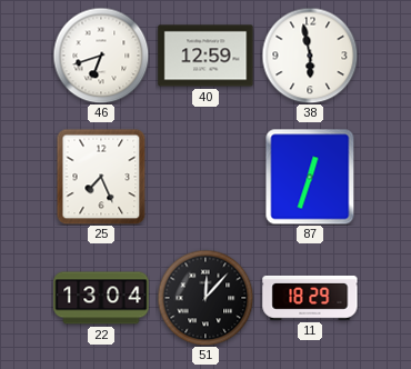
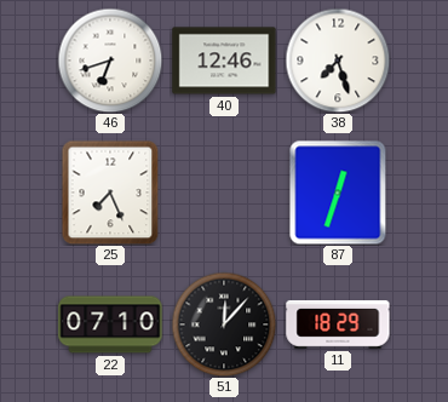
40: 12:59 -> 12:46
38: 5:58 -> 7:27
22: 13:04 -> 07:10
